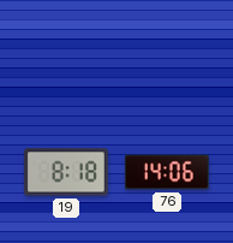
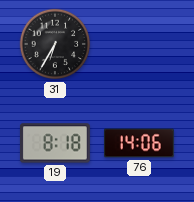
31: none -> 6:35
